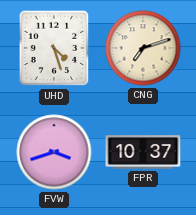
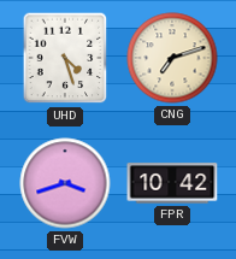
FPR: 10:37 -> 10:42
